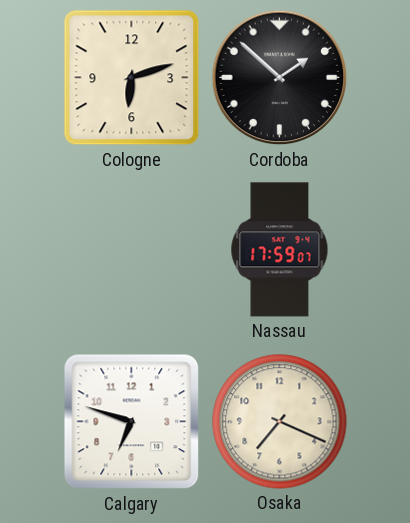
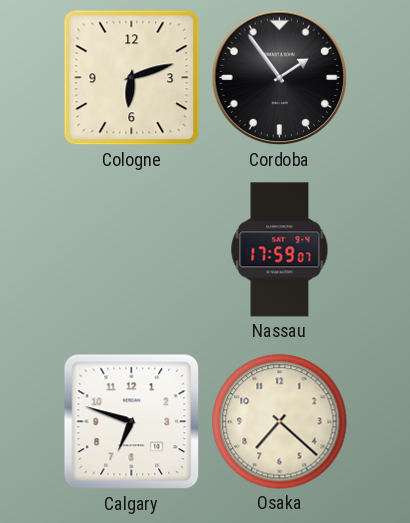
Cordoba: 1:52 -> 1:54
Osaka: 7:19 -> 7:22
